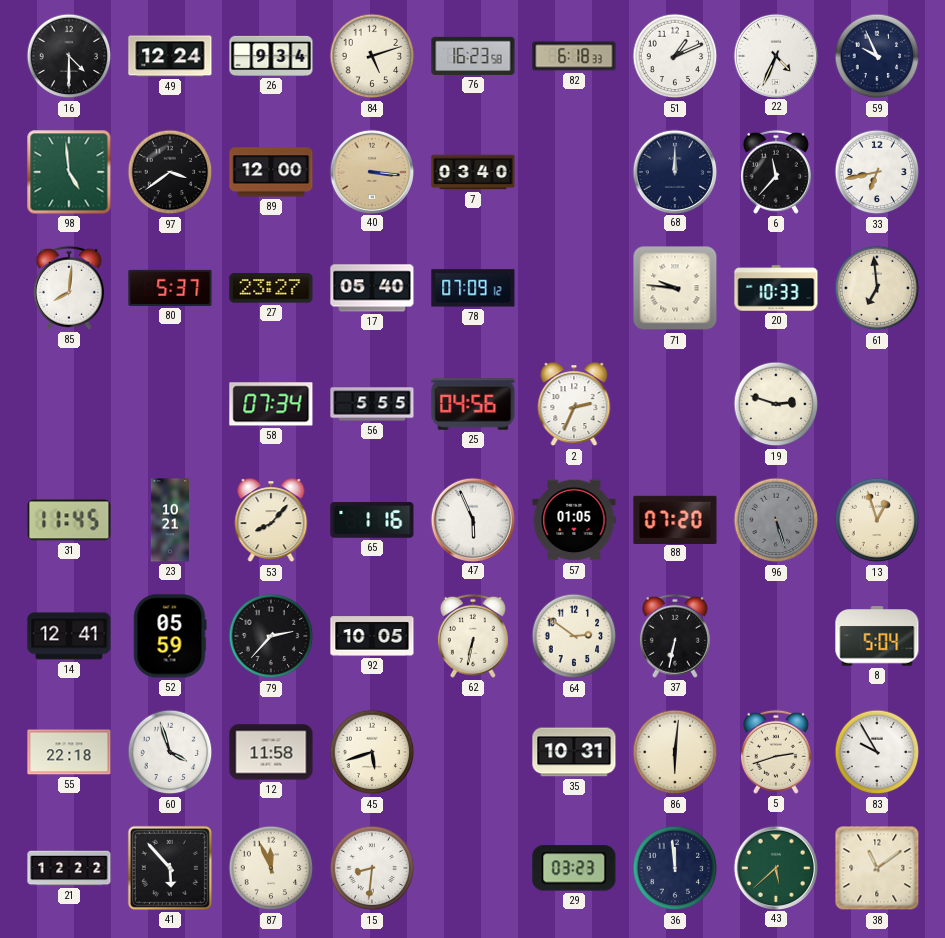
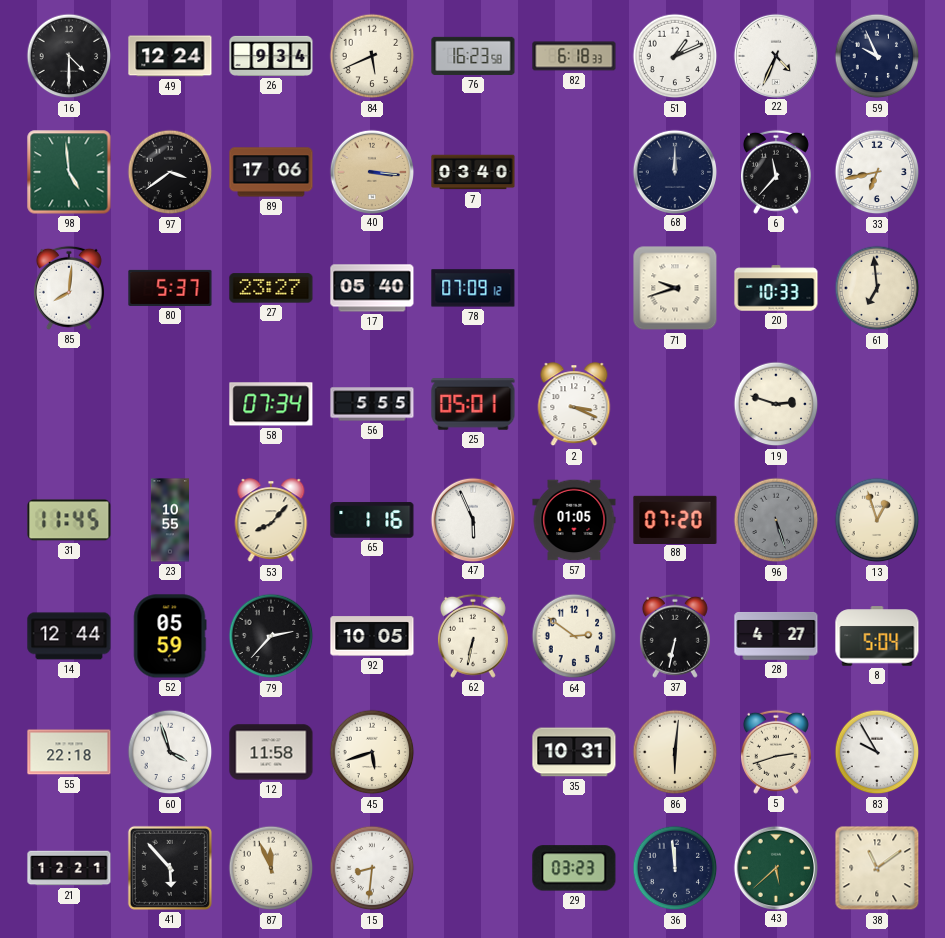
84: 5:12 -> 5:41
89: 12:00 -> 17:06
71: 9:46 -> 9:42
25: 04:56 -> 05:01
2: 2:34 -> 3:19
23: 10:21 -> 10:55
14: 12:41 -> 12:44
28: none -> 4:27
21: 12:22 -> 12:21
